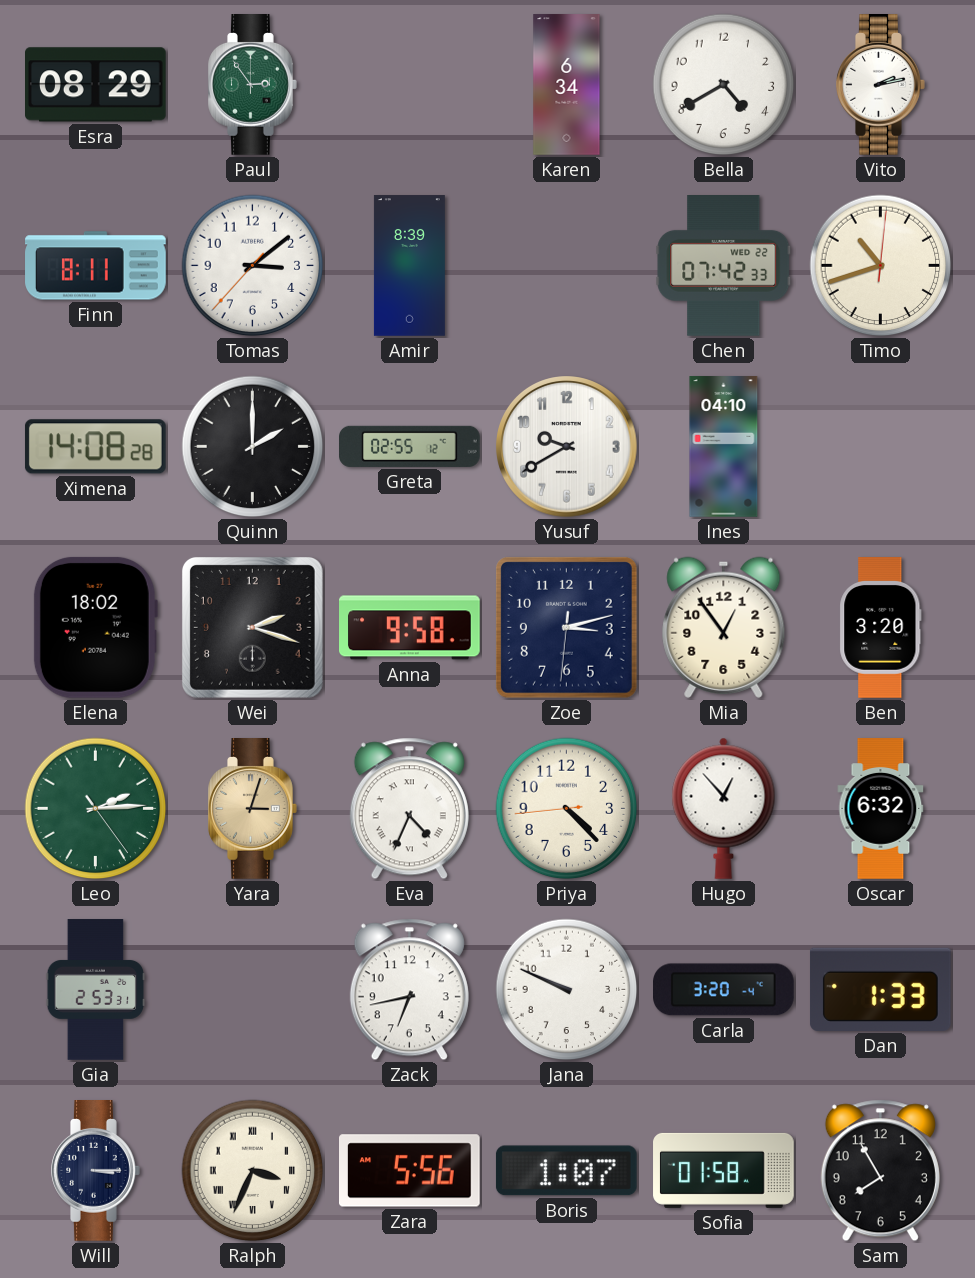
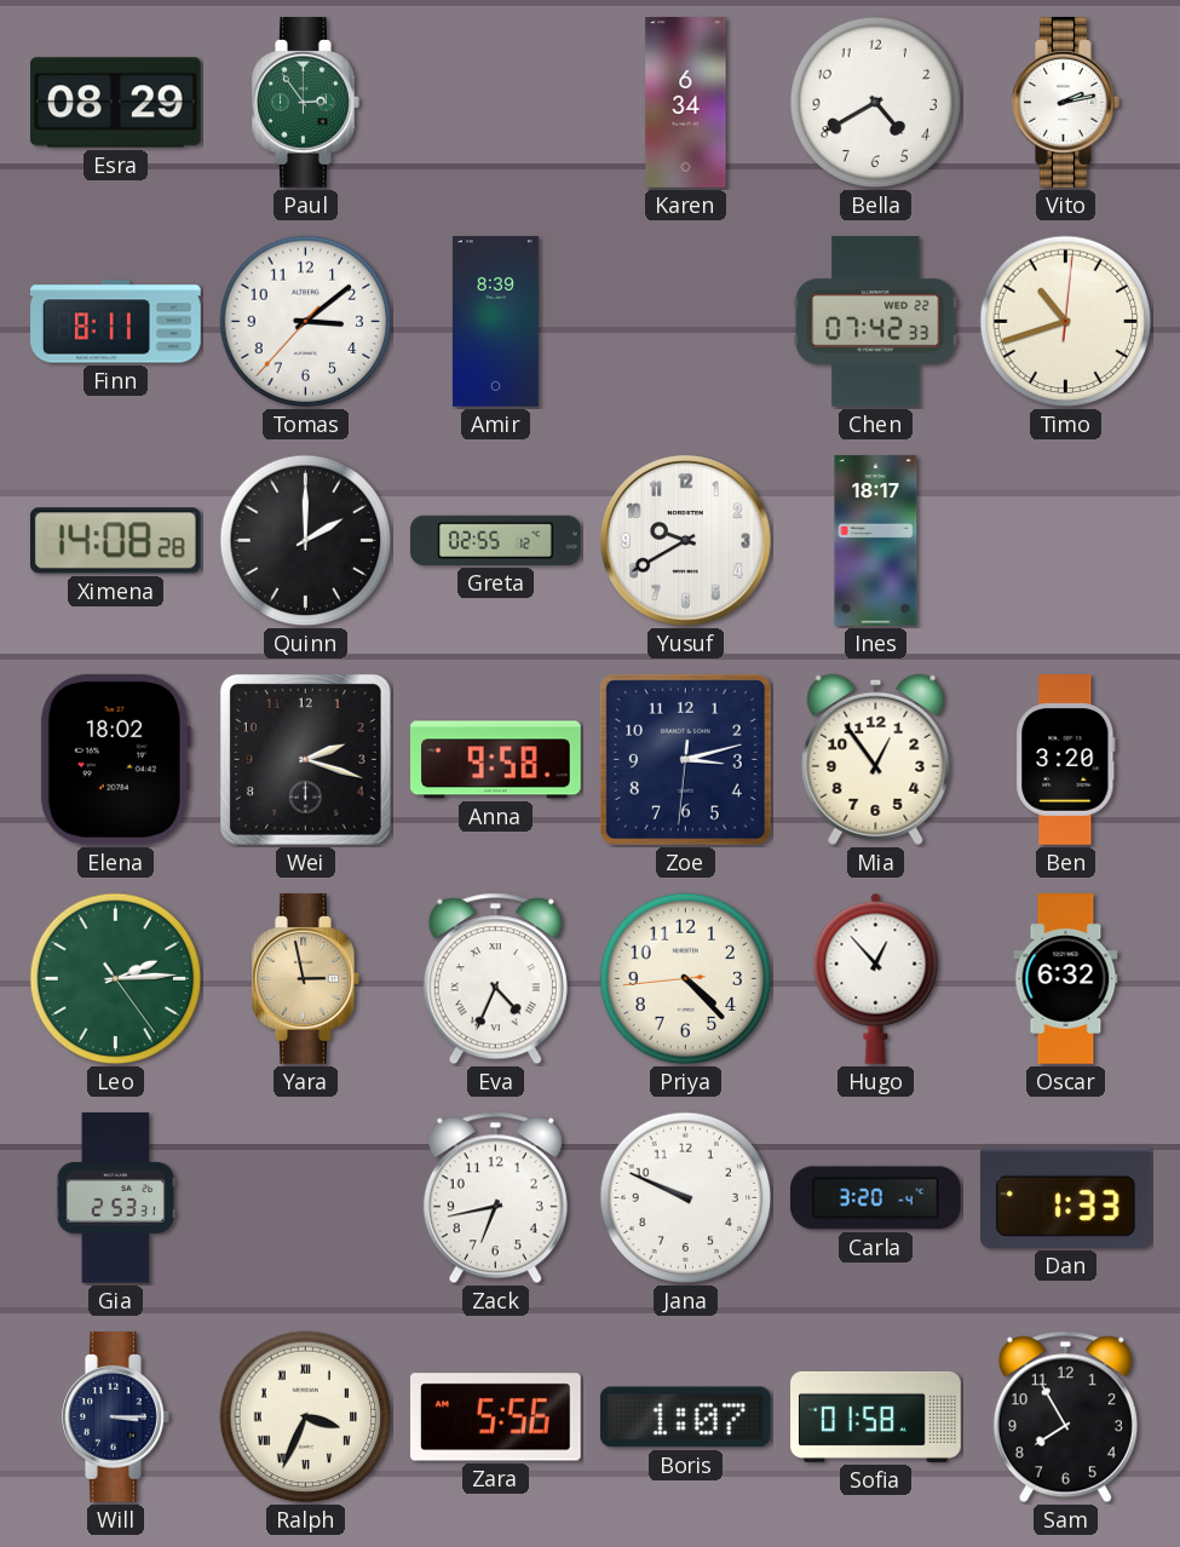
Ines: 04:10 -> 18:17
Yara: 3:03 -> 2:58
